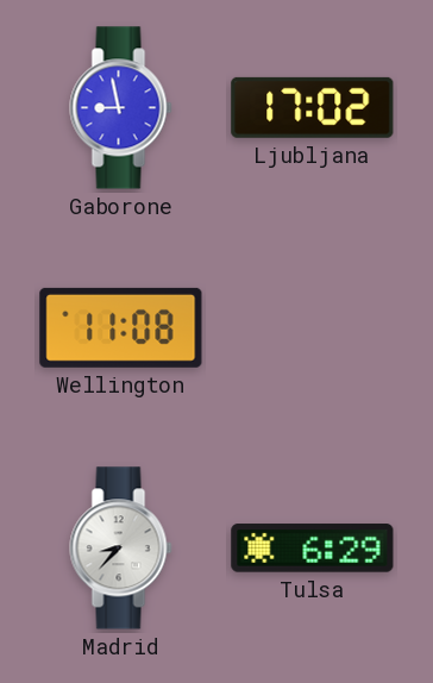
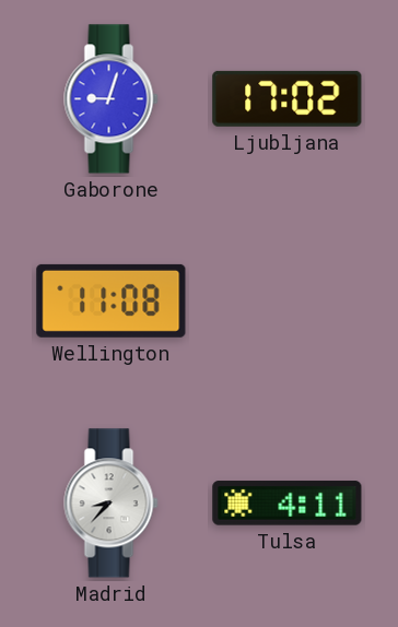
Gaborone: 8:58 -> 9:03
Tulsa: 6:29 -> 4:11
